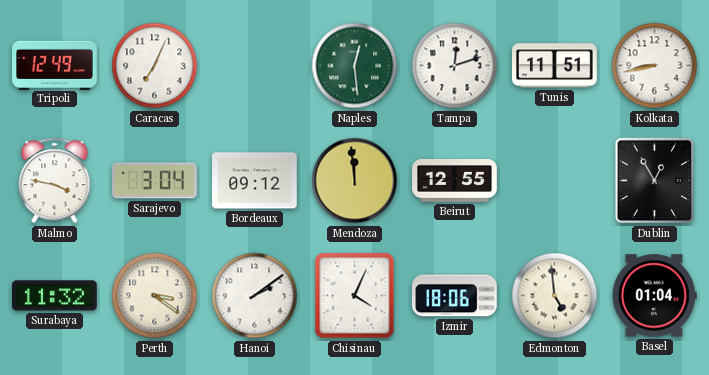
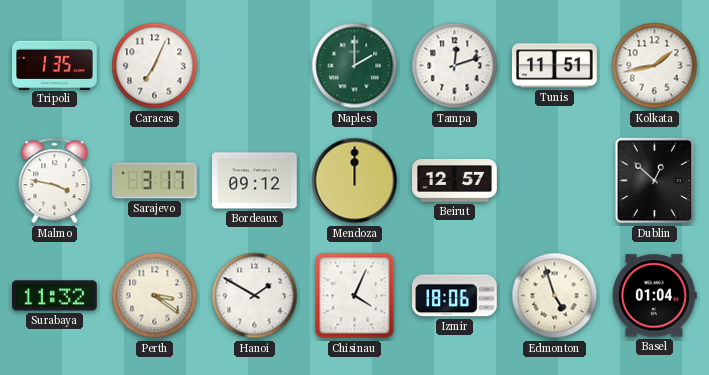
Tripoli: 12:49 -> 1:35
Naples: 12:29 -> 2:00
Kolkata: 8:43 -> 1:43
Sarajevo: 3:04 -> 3:17
Mendoza: 11:59 -> 12:00
Beirut: 12:55 -> 12:57
Dublin: 12:55 -> 12:52
Hanoi: 2:09 -> 1:50
Edmonton: 4:59 -> 4:57
